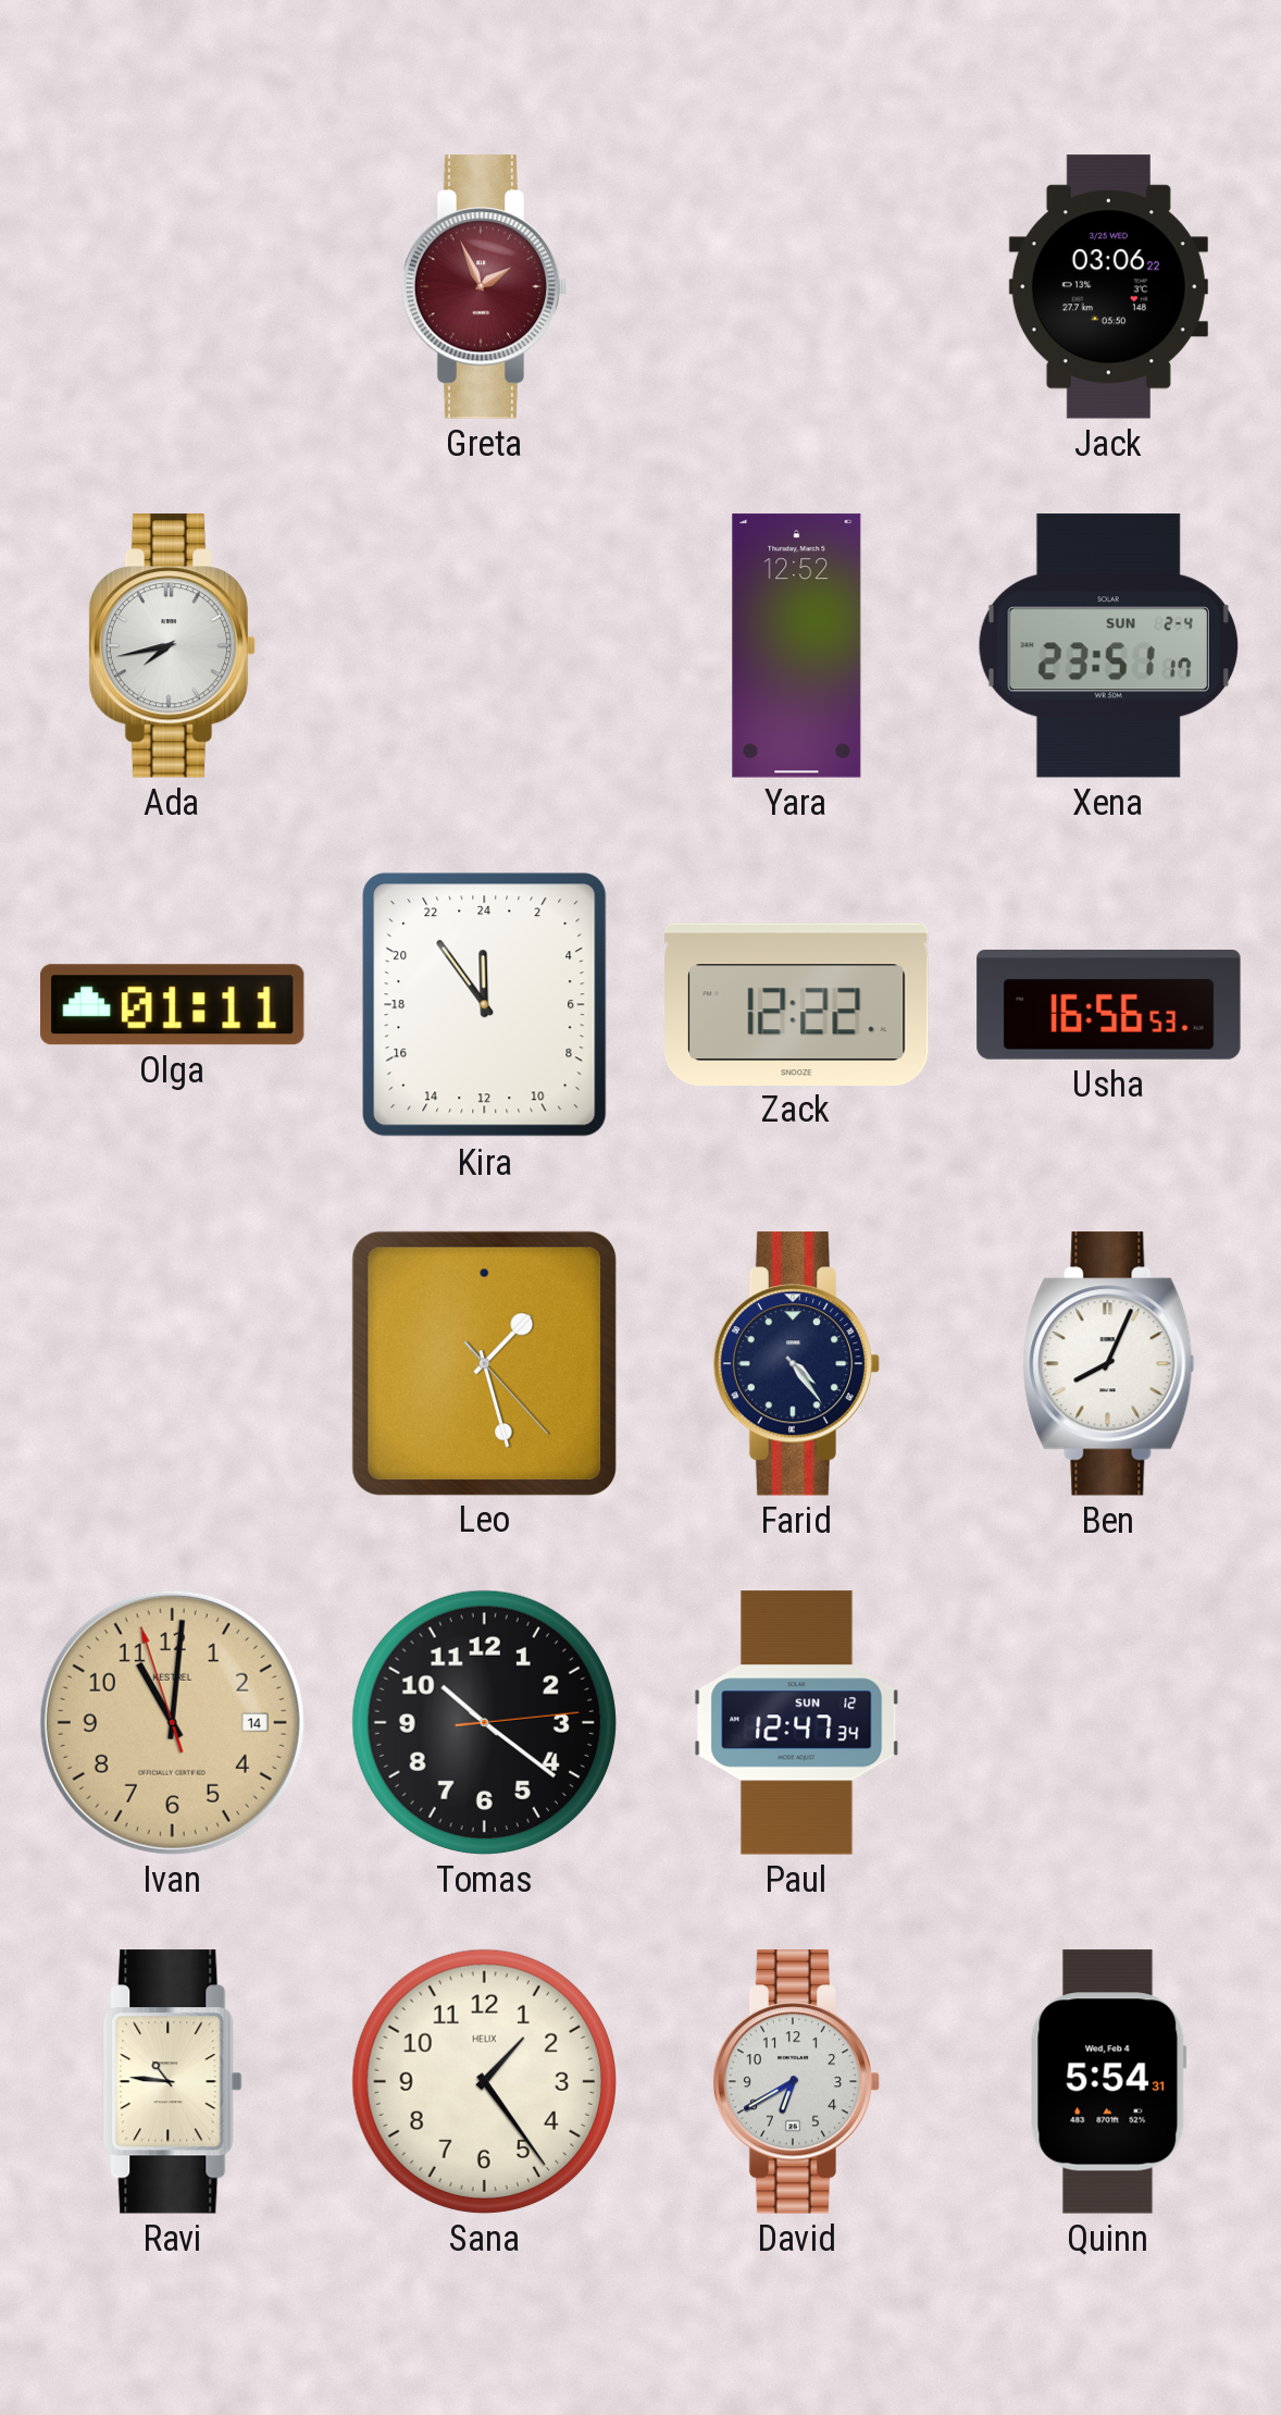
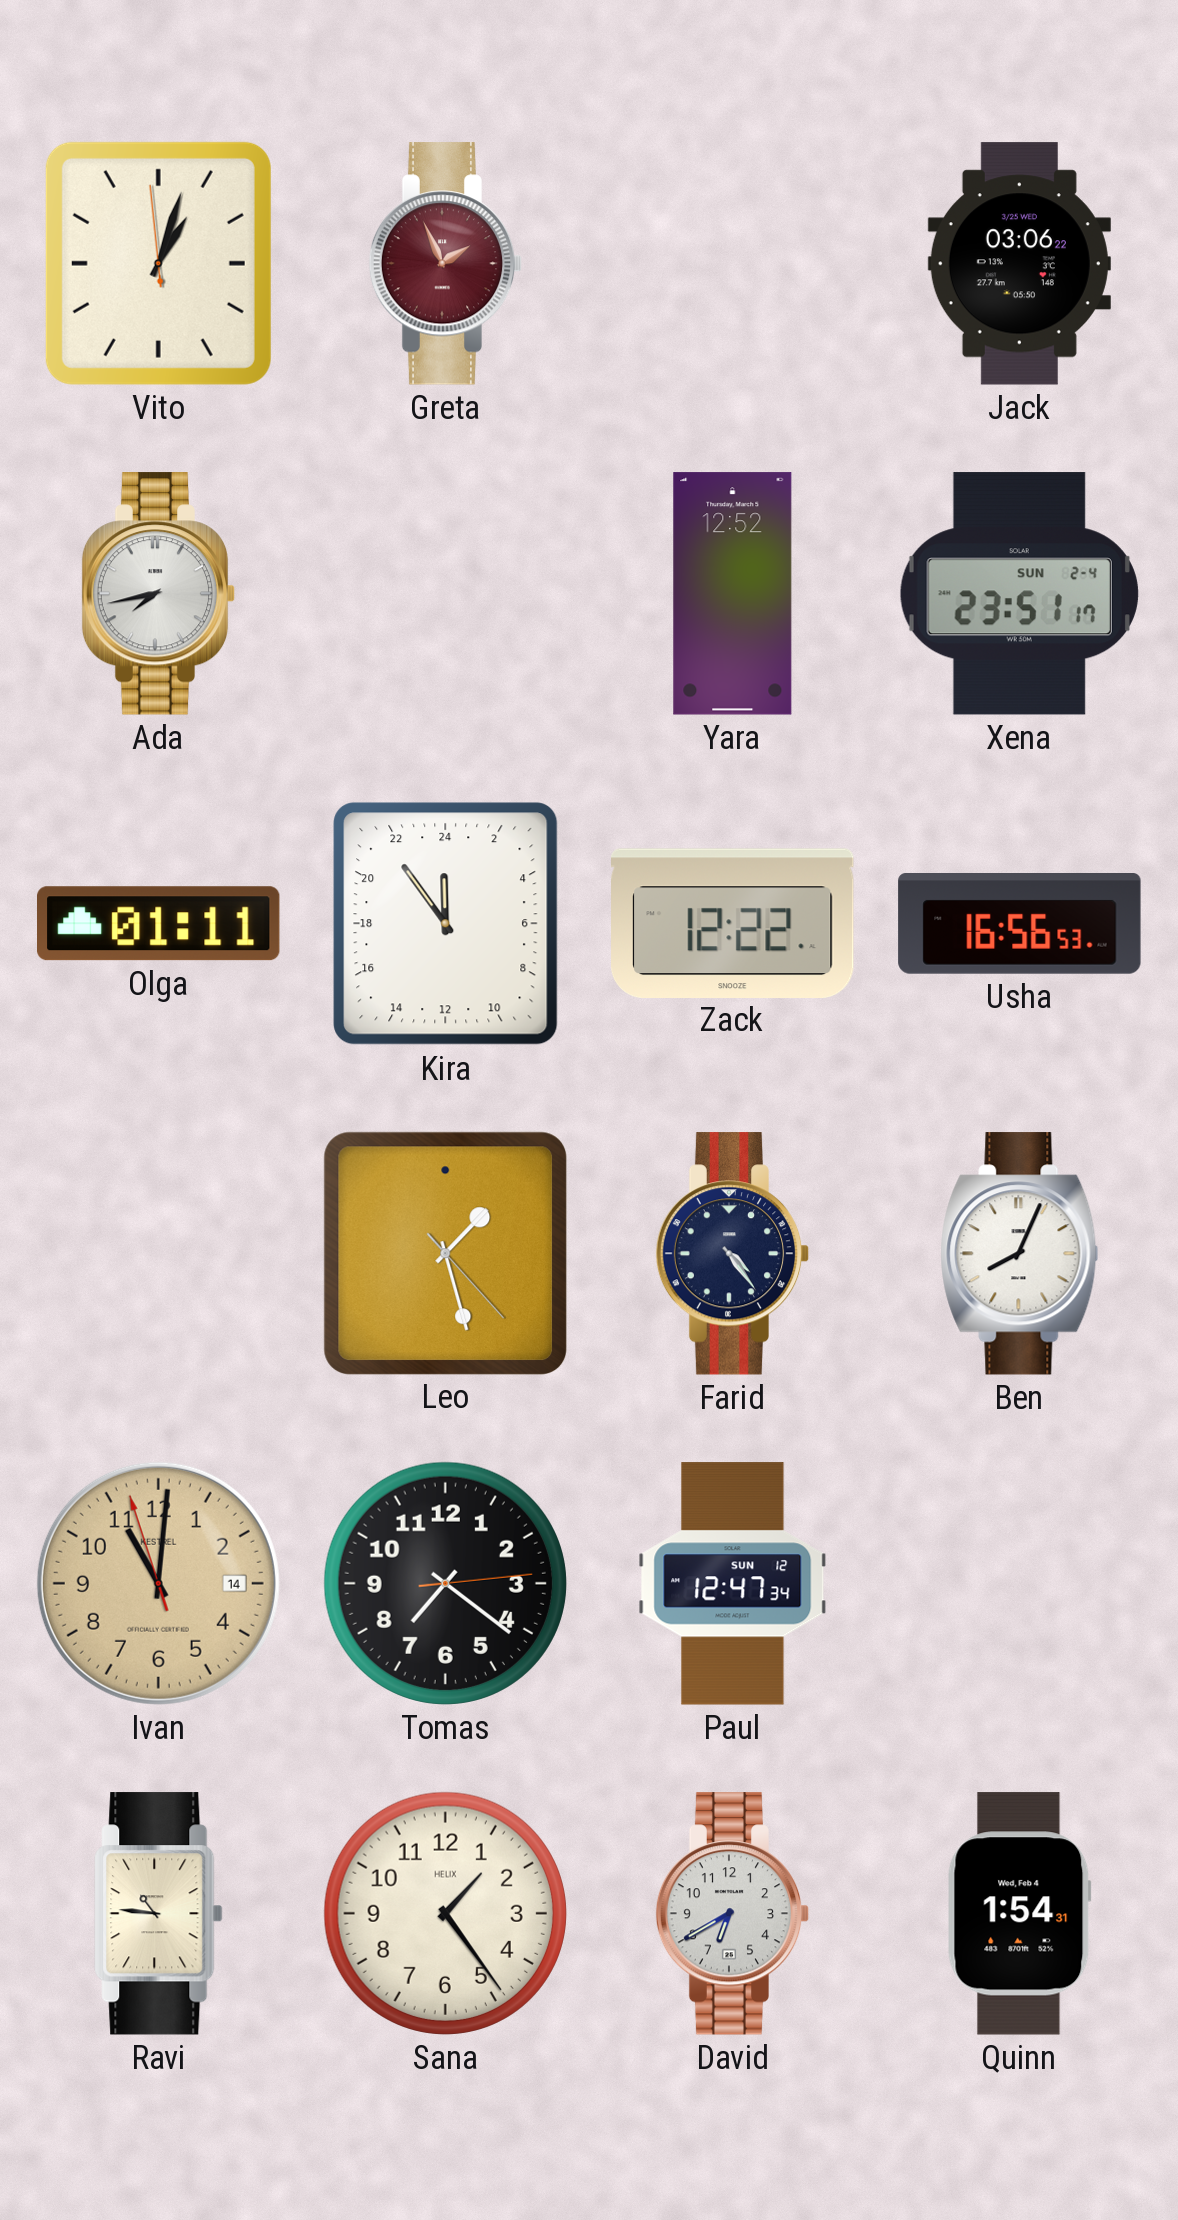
Vito: none -> 1:02
Tomas: 10:21 -> 7:21
Quinn: 5:54 -> 1:54
